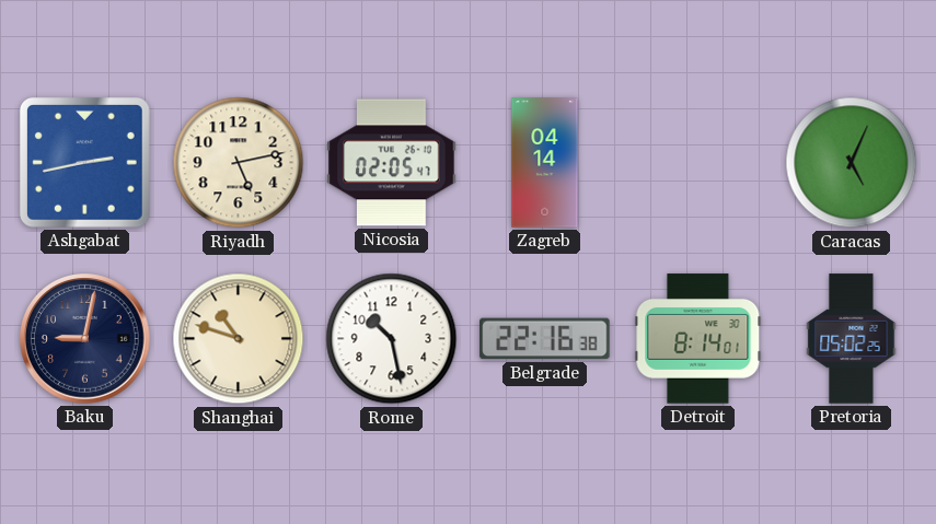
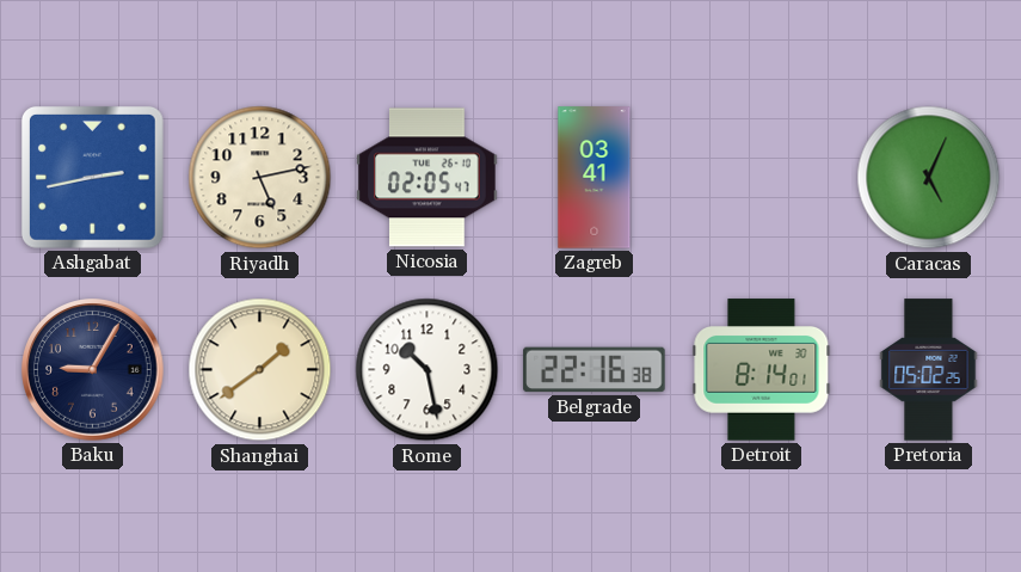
Zagreb: 04:14 -> 03:41
Baku: 9:02 -> 9:05
Shanghai: 10:48 -> 1:39
